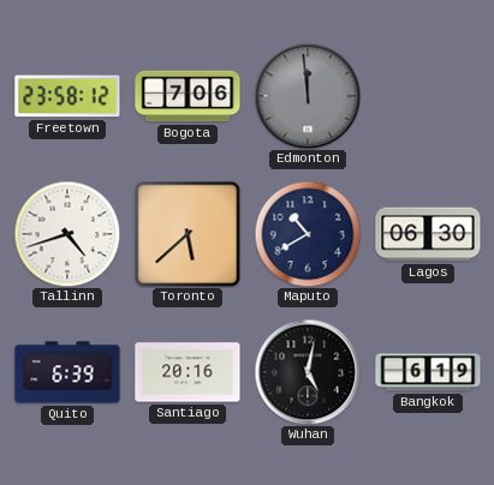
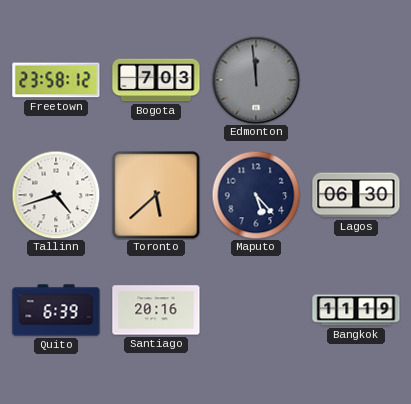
Bogota: 7:06 -> 7:03
Maputo: 10:40 -> 5:23
Wuhan: 5:02 -> none
Bangkok: 6:19 -> 11:19
